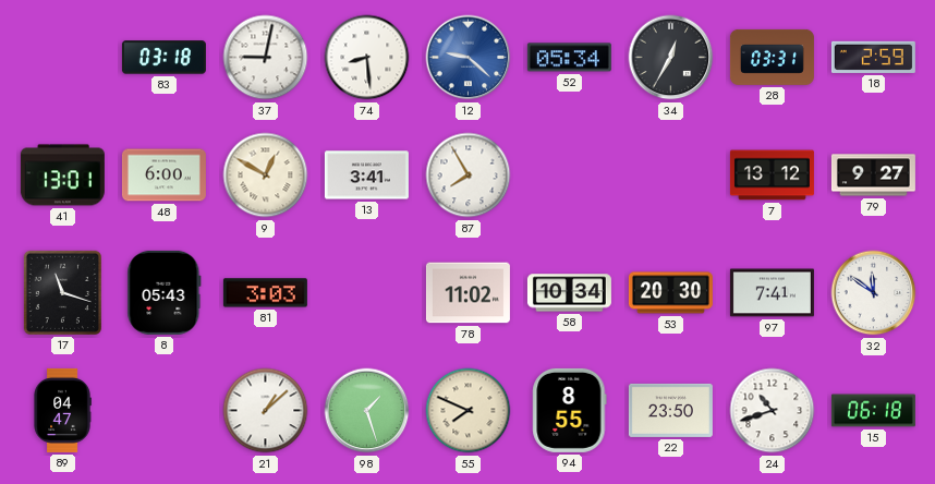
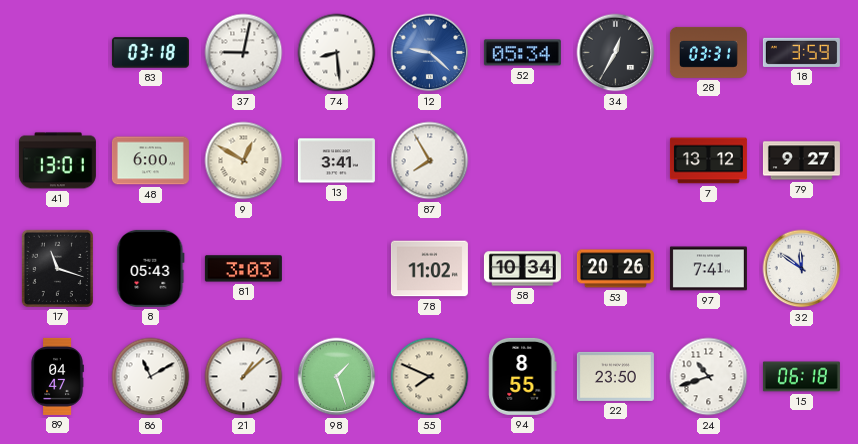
18: 2:59 -> 3:59
53: 20:30 -> 20:26
86: none -> 11:10
